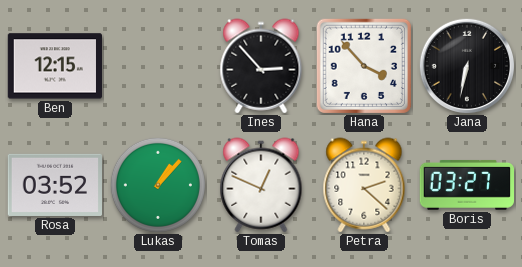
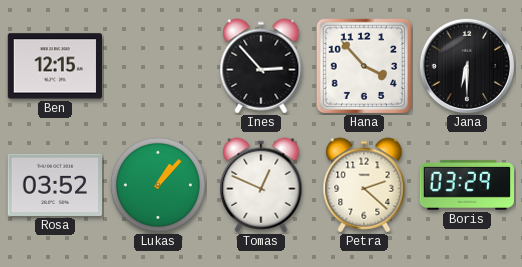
Jana: 6:32 -> 6:30
Boris: 03:27 -> 03:29
